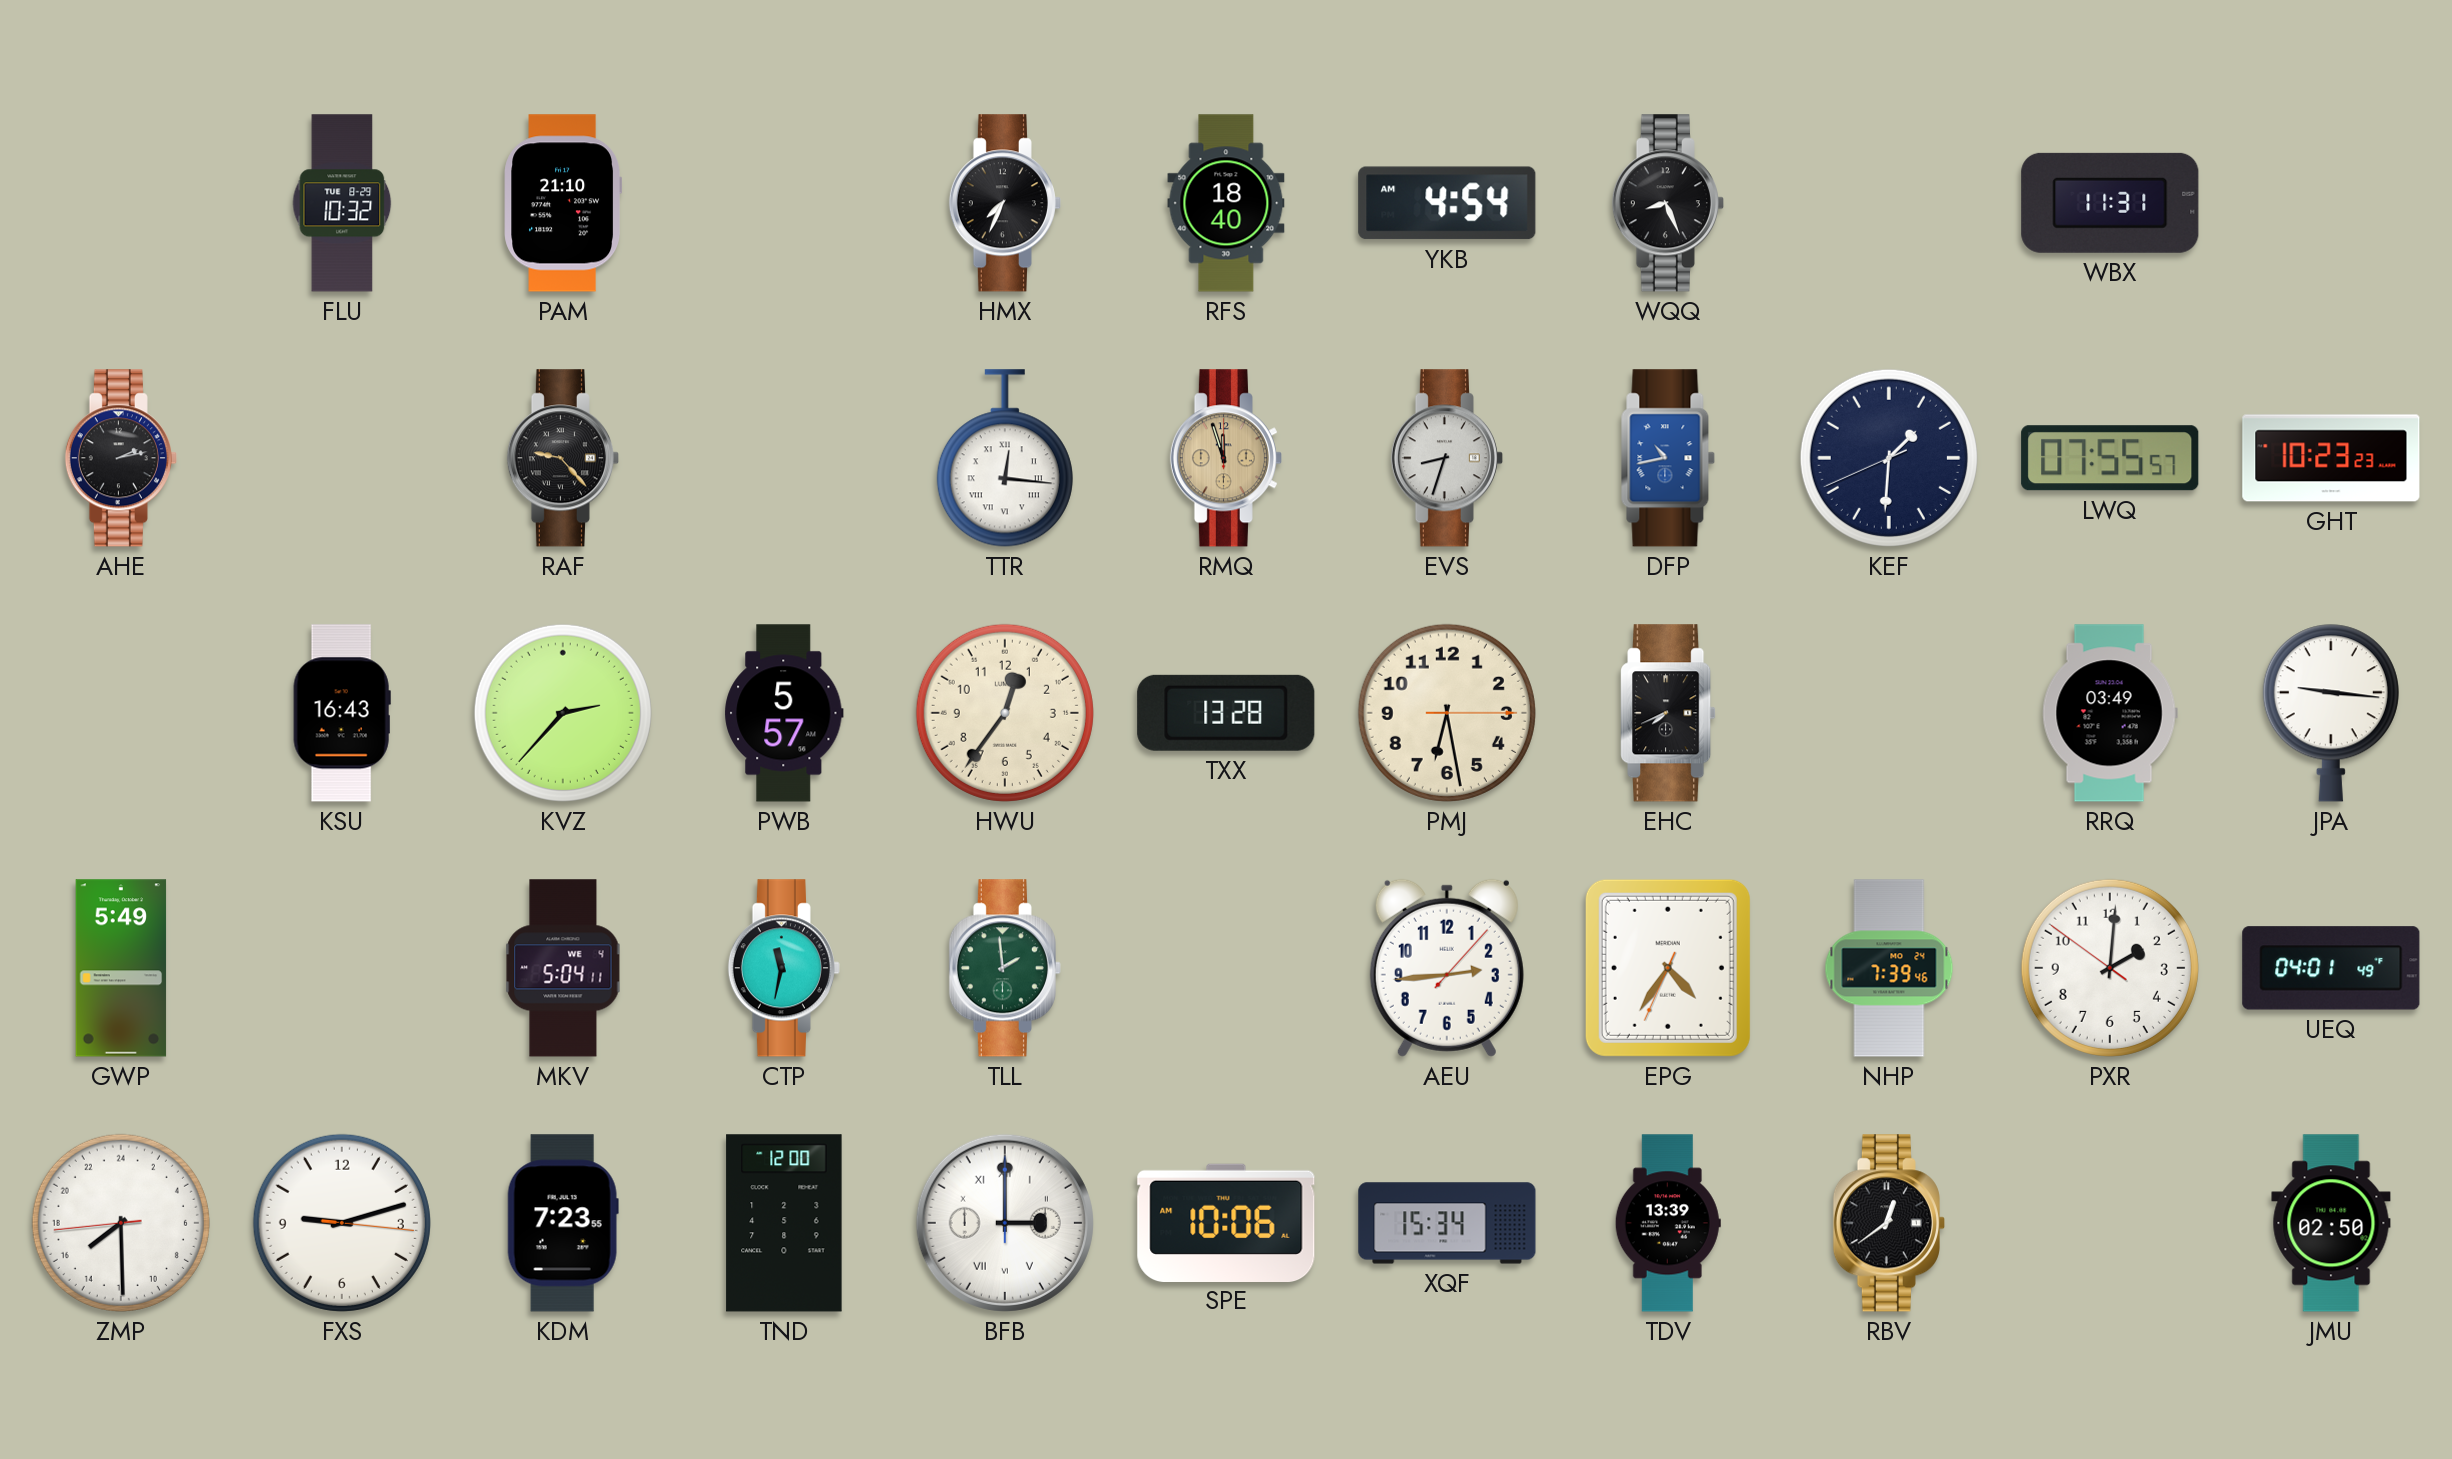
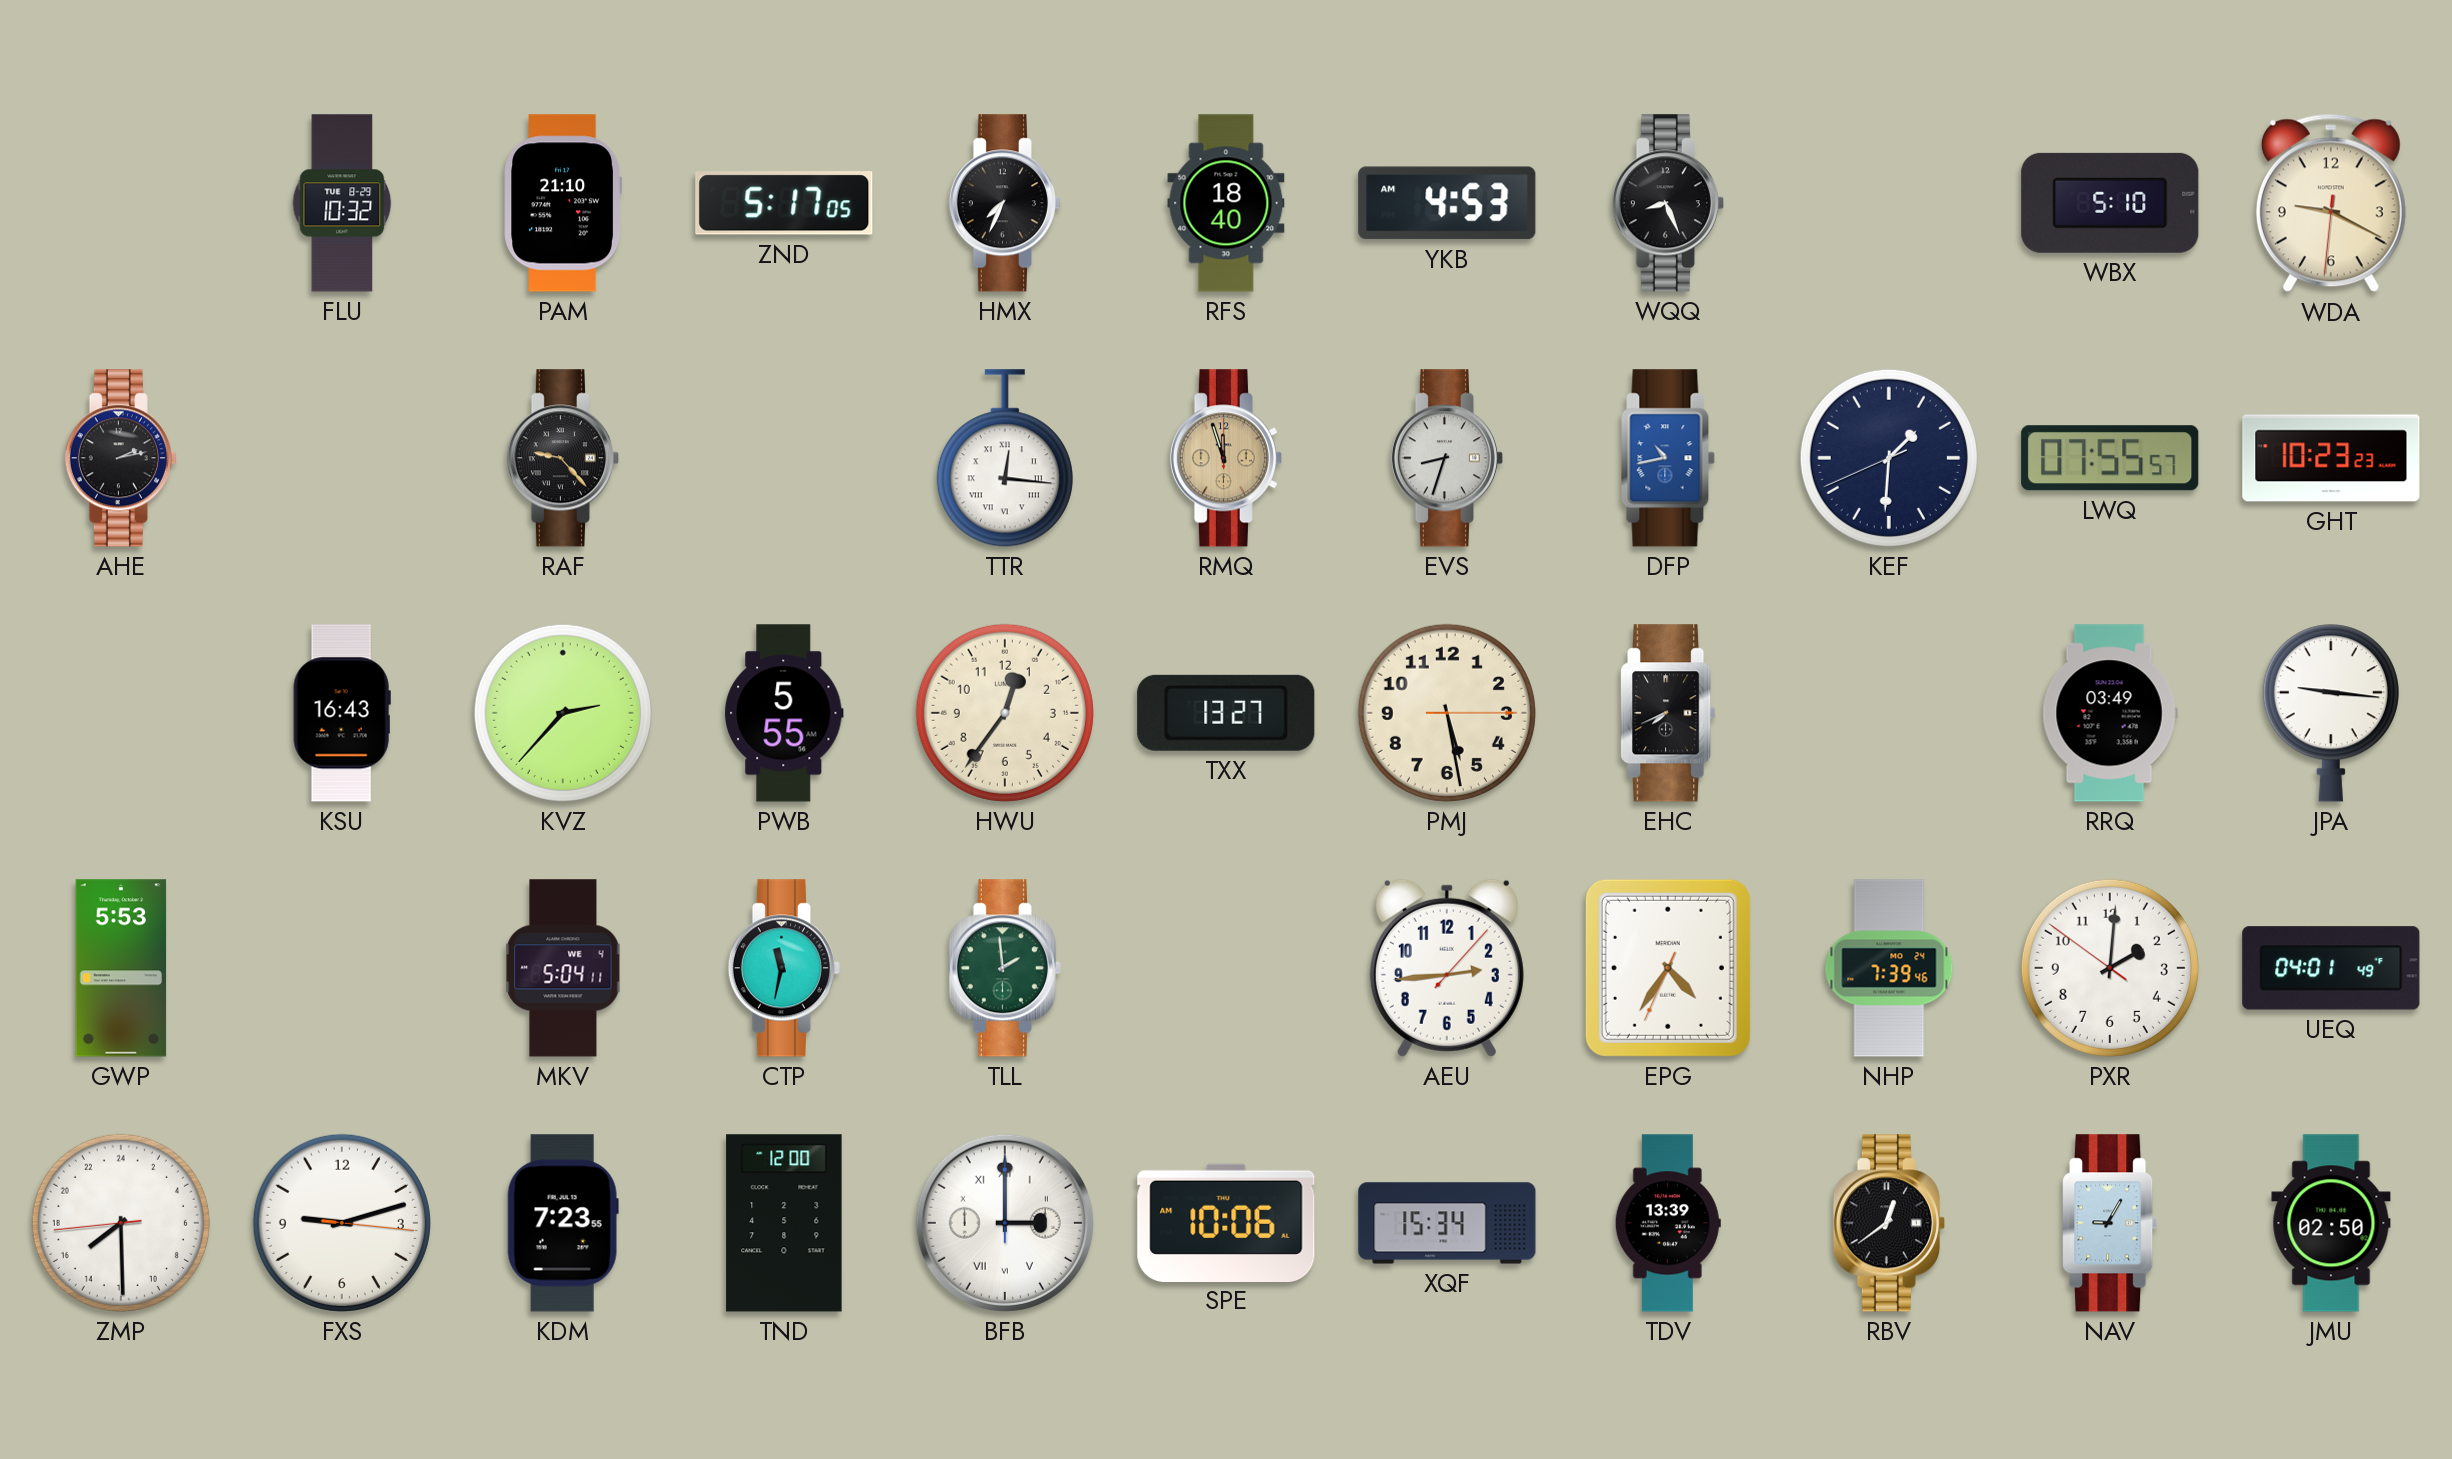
ZND: none -> 5:17
YKB: 4:54 -> 4:53
WBX: 11:31 -> 5:10
WDA: none -> 9:19
PWB: 5:57 -> 5:55
TXX: 13:28 -> 13:27
PMJ: 6:28 -> 5:28
GWP: 5:49 -> 5:53
NAV: none -> 9:05
